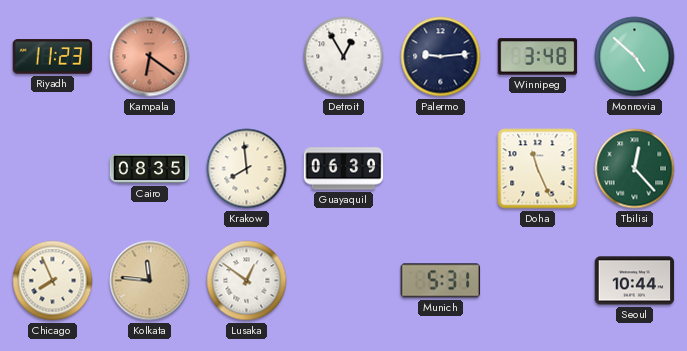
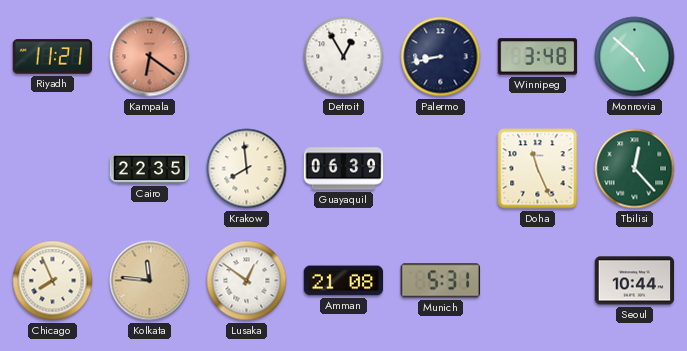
Riyadh: 11:23 -> 11:21
Palermo: 9:14 -> 8:43
Cairo: 08:35 -> 22:35
Amman: none -> 21:08
